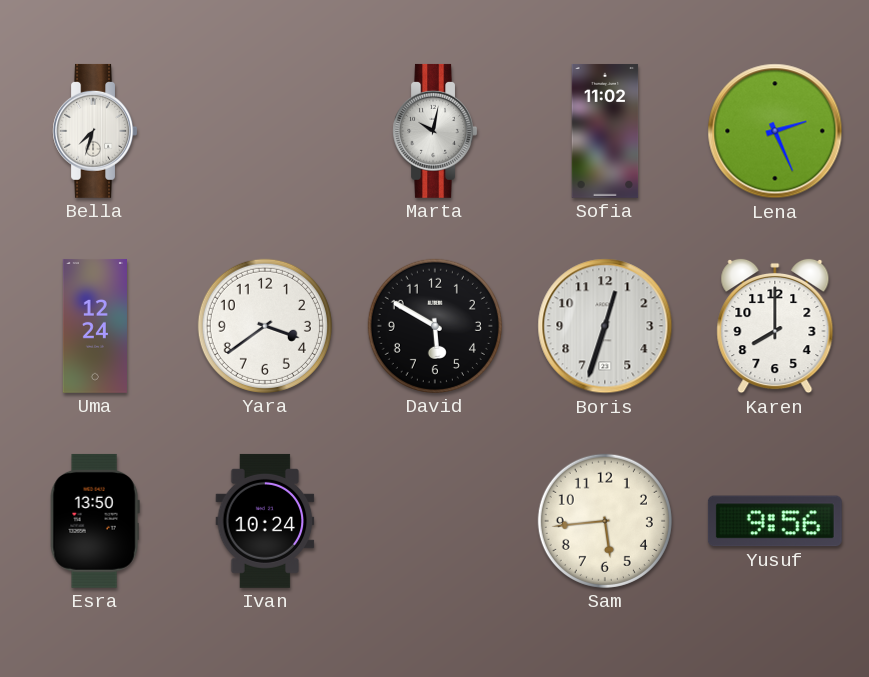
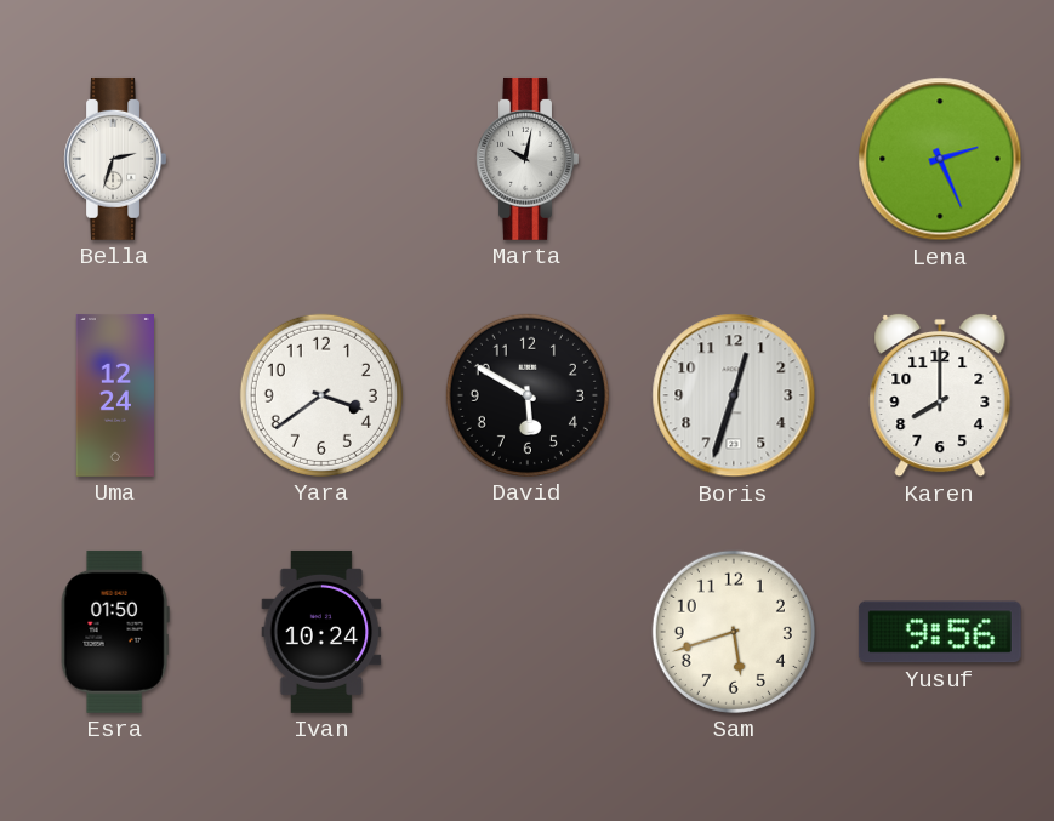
Bella: 7:33 -> 2:33
Sofia: 11:02 -> none
Esra: 13:50 -> 01:50
Sam: 5:44 -> 5:42
